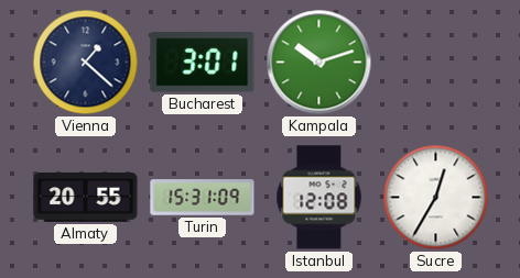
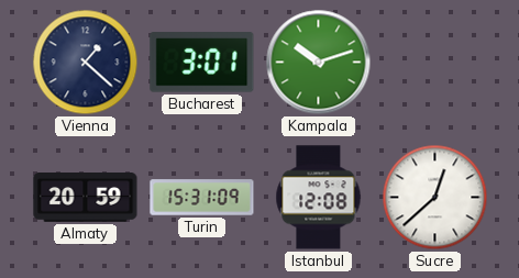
Almaty: 20:55 -> 20:59
Sucre: 12:35 -> 12:38
